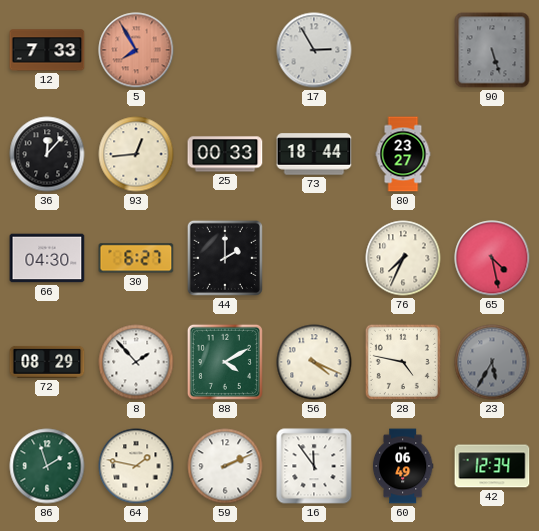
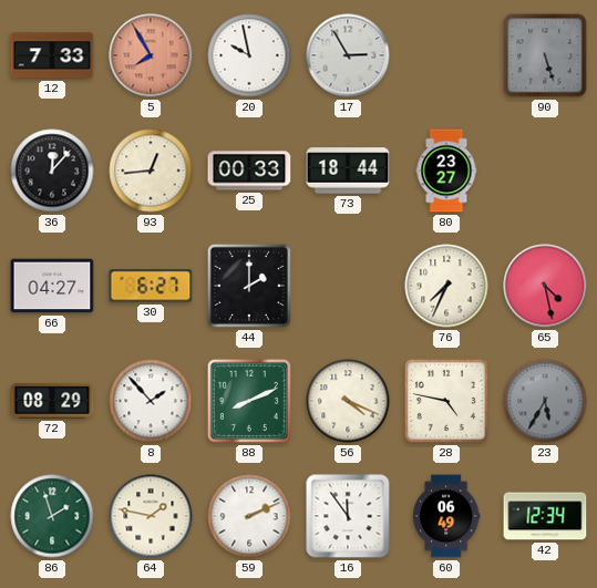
20: none -> 9:58
66: 04:30 -> 04:27
88: 4:10 -> 8:11
